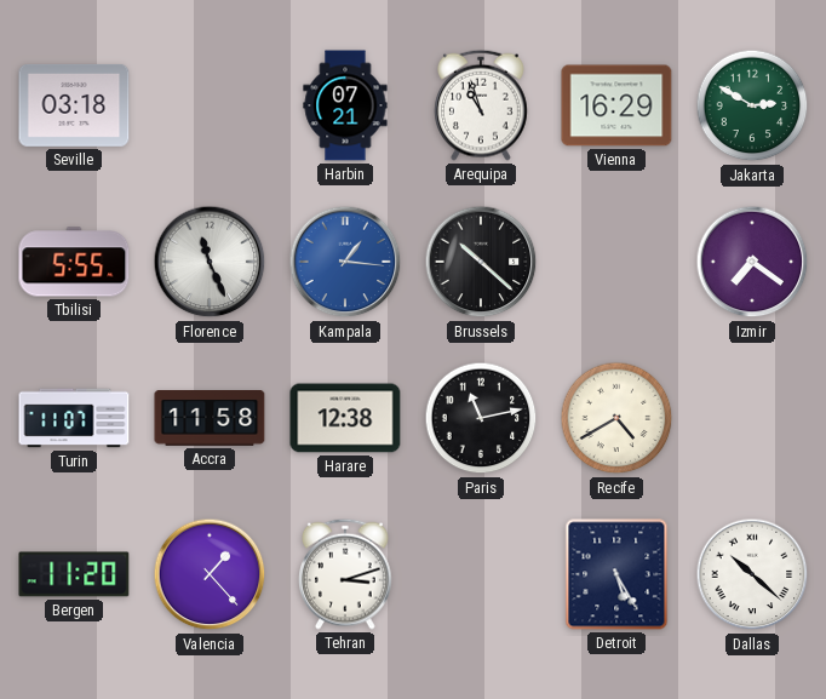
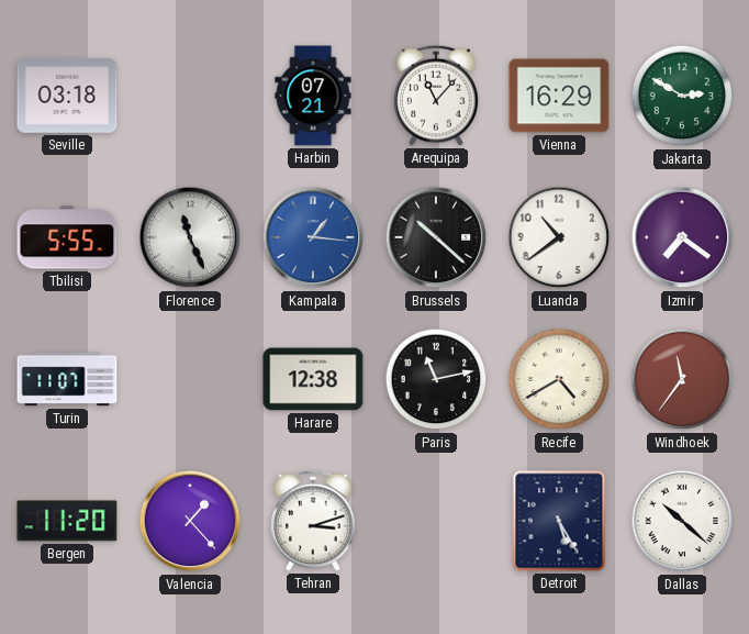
Arequipa: 10:57 -> 11:07
Luanda: none -> 10:39
Accra: 11:58 -> none
Windhoek: none -> 11:36
